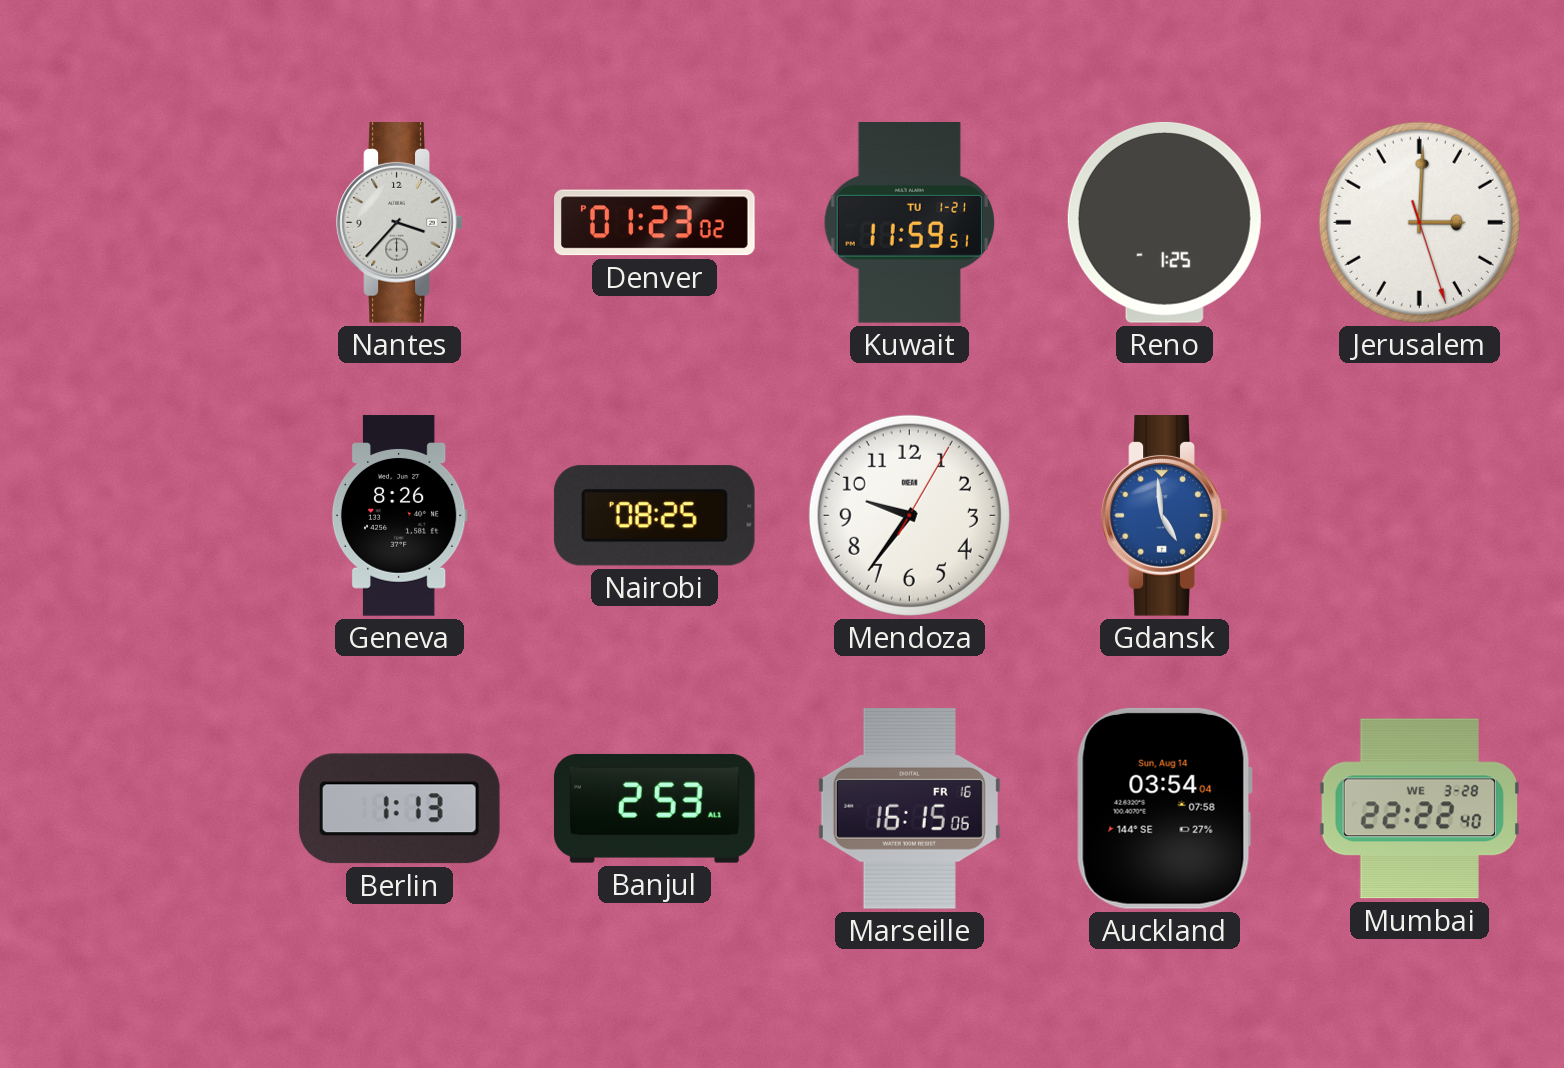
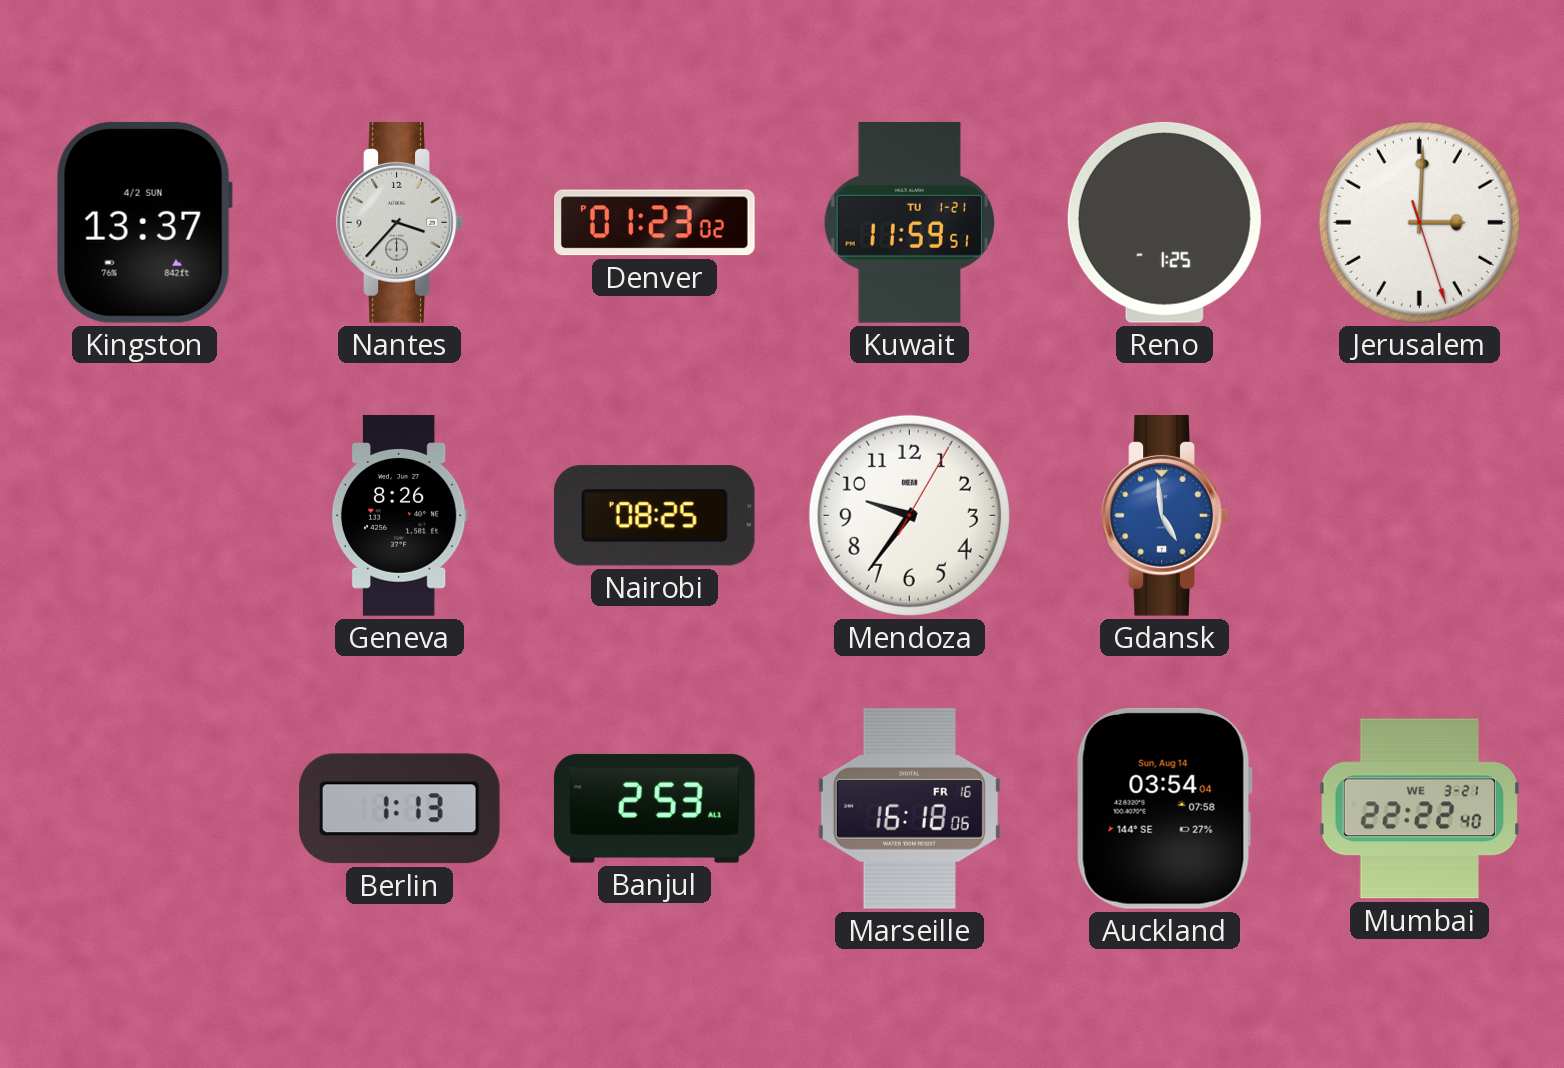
Kingston: none -> 13:37
Marseille: 16:15 -> 16:18
Mumbai date: WE 3-28 -> WE 3-21
